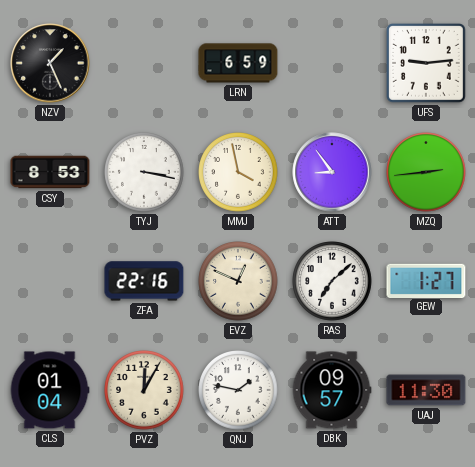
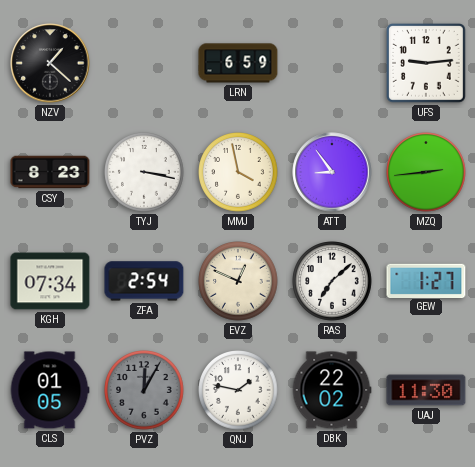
NZV: 1:26 -> 1:22
CSY: 8:53 -> 8:23
KGH: none -> 07:34
ZFA: 22:16 -> 2:54
CLS: 01:04 -> 01:05
PVZ dial: cream -> grey
DBK: 09:57 -> 22:02
